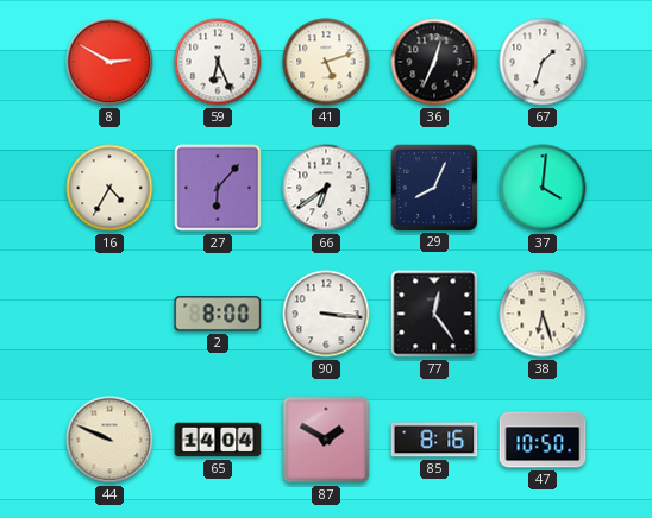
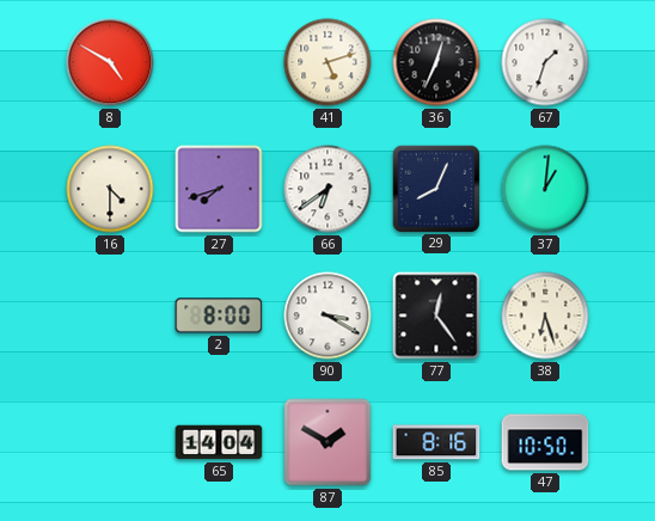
8: 2:50 -> 4:50
59: 6:26 -> none
16: 4:35 -> 4:30
27: 6:07 -> 7:42
37: 4:01 -> 1:01
90: 3:16 -> 3:20
44: 9:49 -> none
